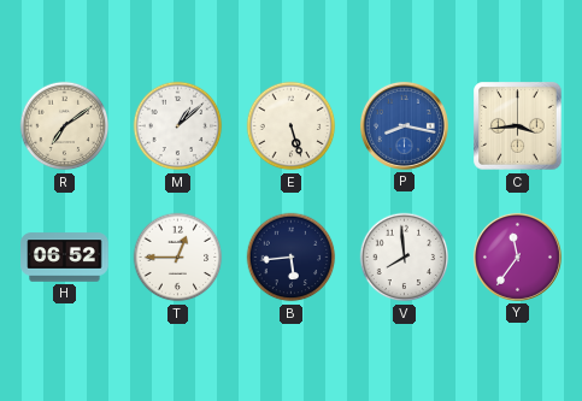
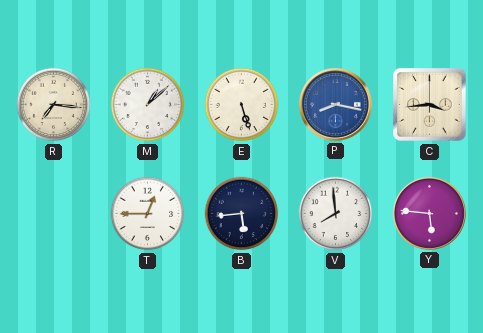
R: 7:09 -> 7:16
H: 06:52 -> none
Y: 11:36 -> 5:46
